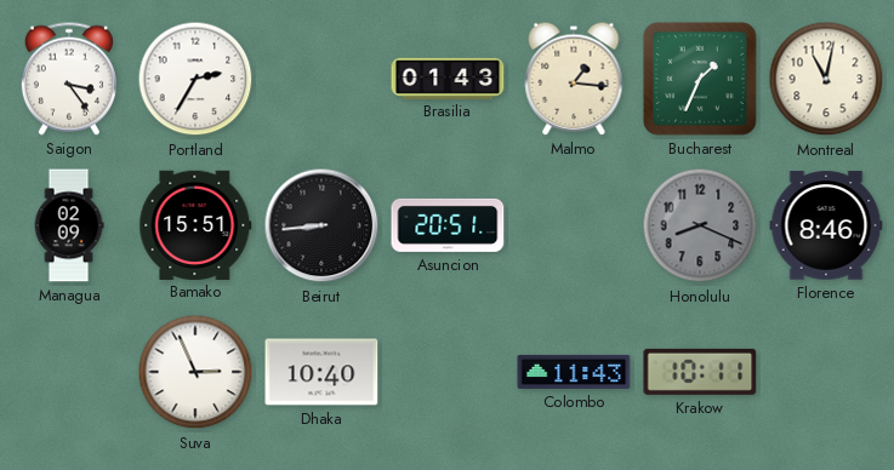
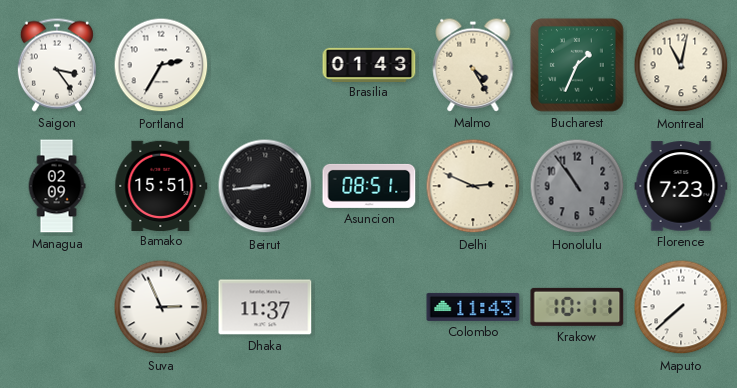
Malmo: 1:16 -> 4:25
Asuncion: 20:51 -> 08:51
Delhi: none -> 2:49
Honolulu: 8:19 -> 10:54
Florence: 8:46 -> 7:23
Dhaka: 10:40 -> 11:37
Maputo: none -> 7:38
